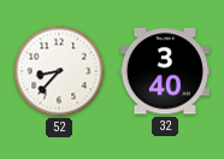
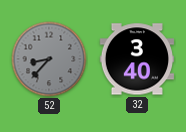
52 dial: white -> grey
